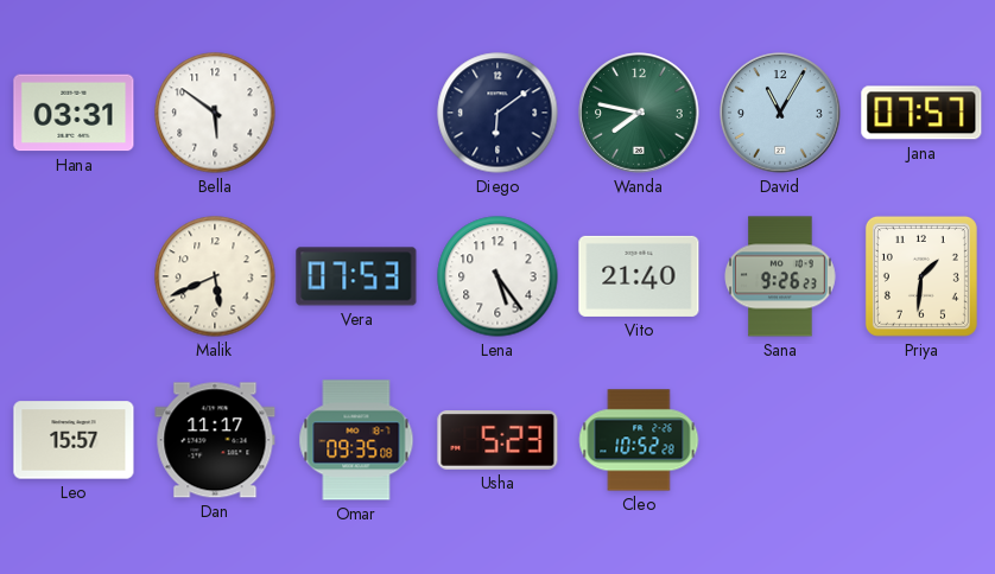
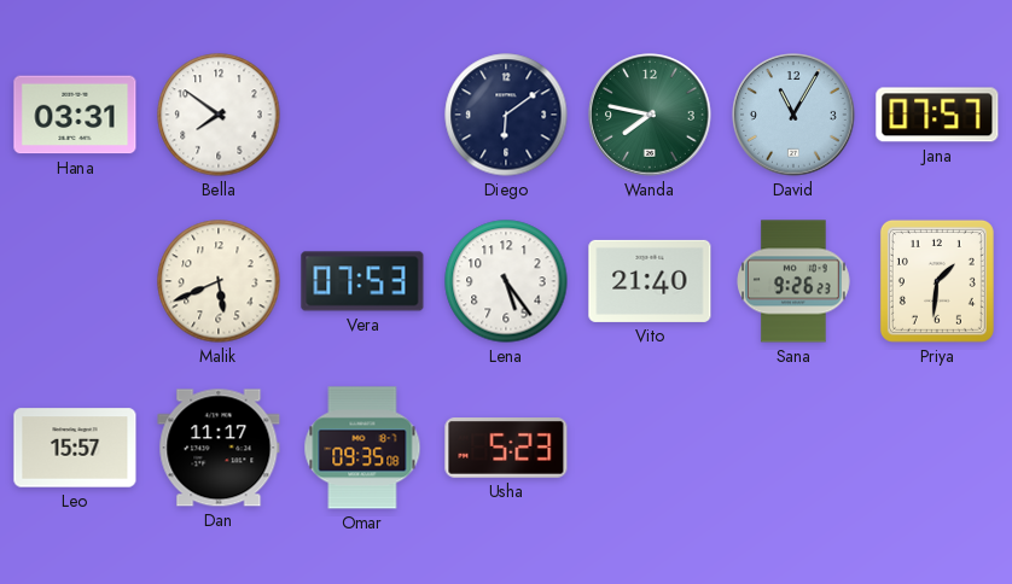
Bella: 5:51 -> 7:51
Cleo: 10:52 -> none
